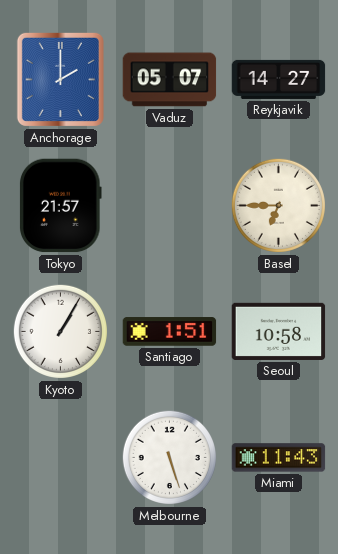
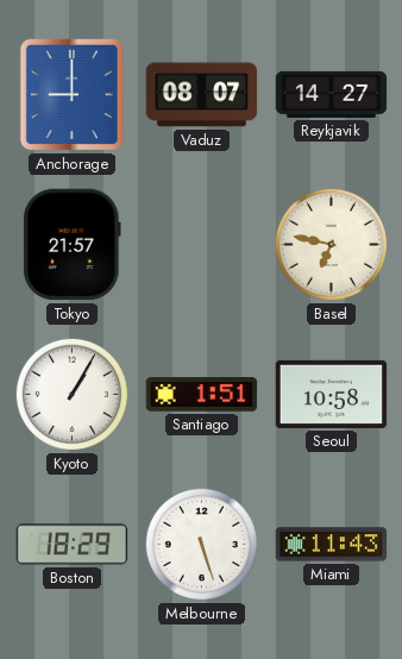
Anchorage: 2:00 -> 9:00
Vaduz: 05:07 -> 08:07
Basel: 6:45 -> 6:47
Boston: none -> 18:29
